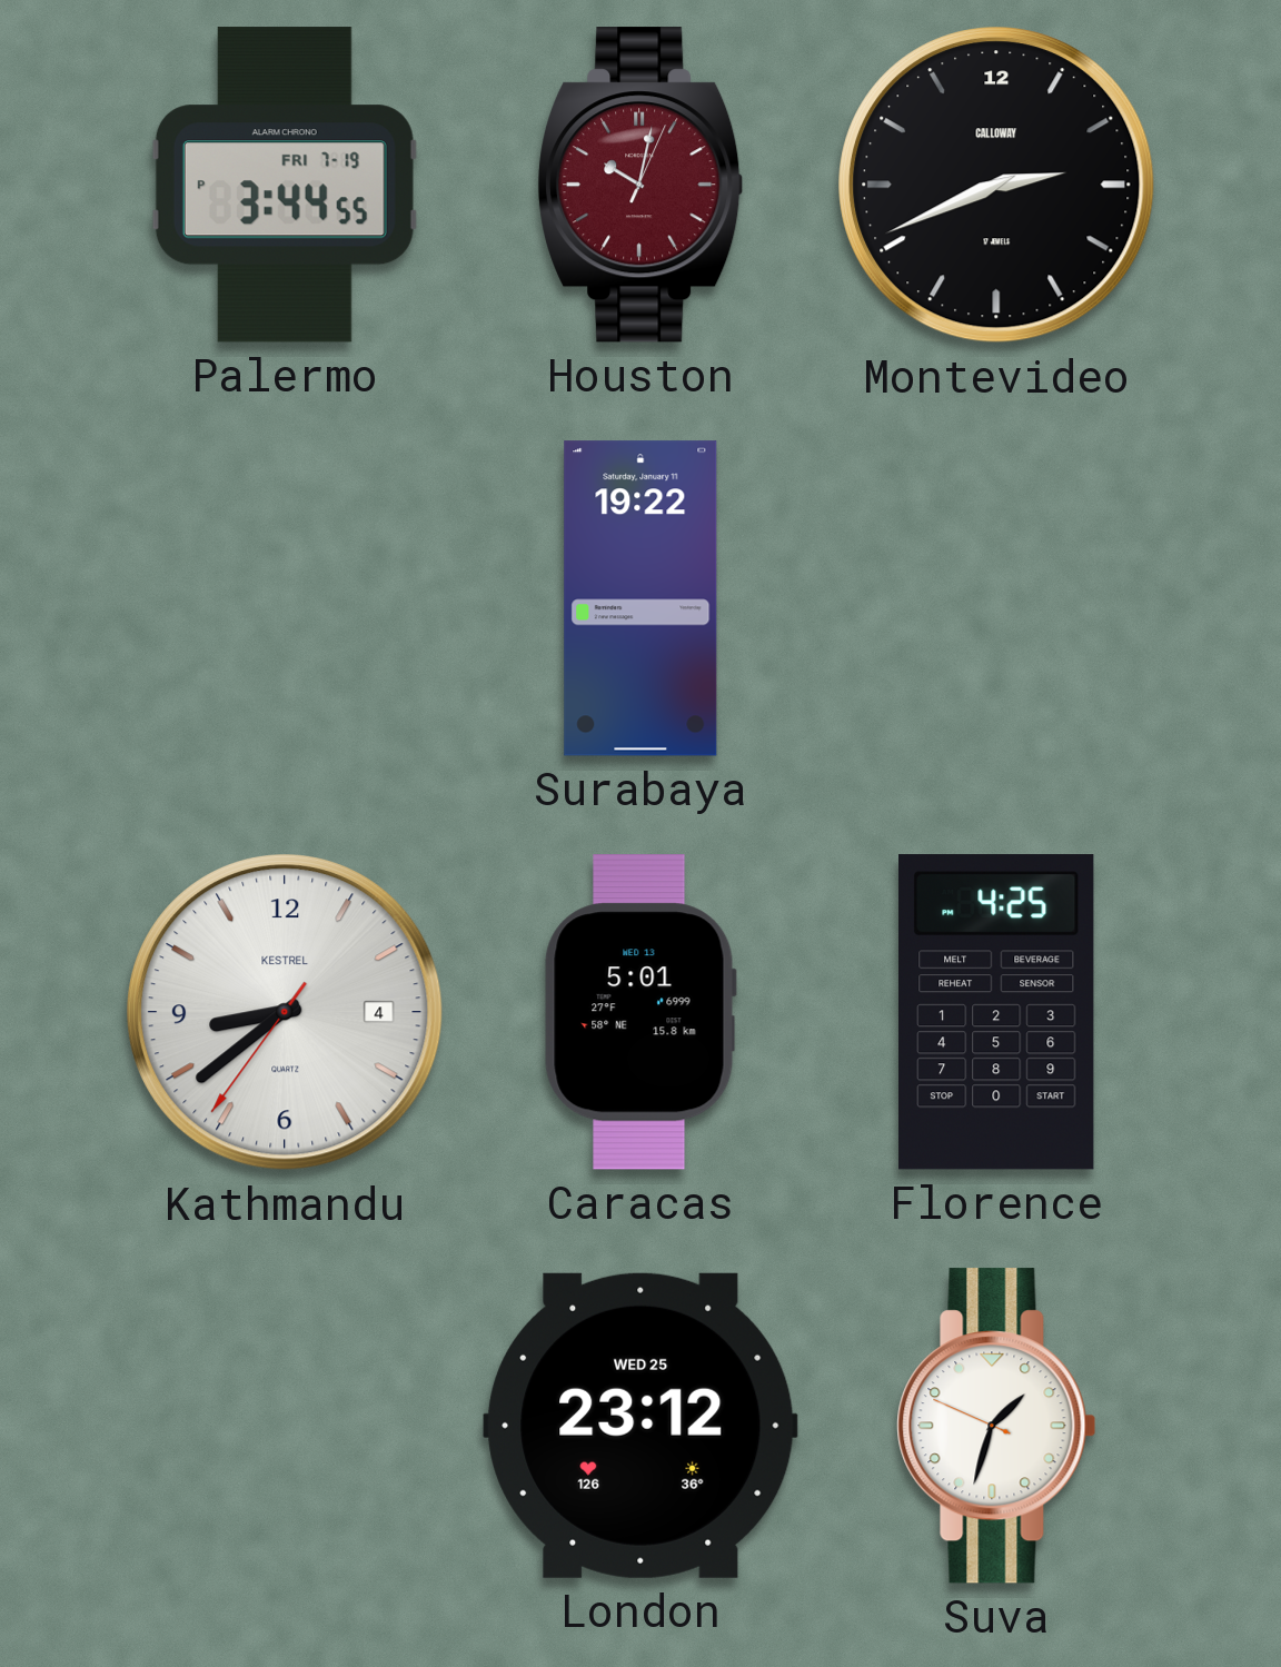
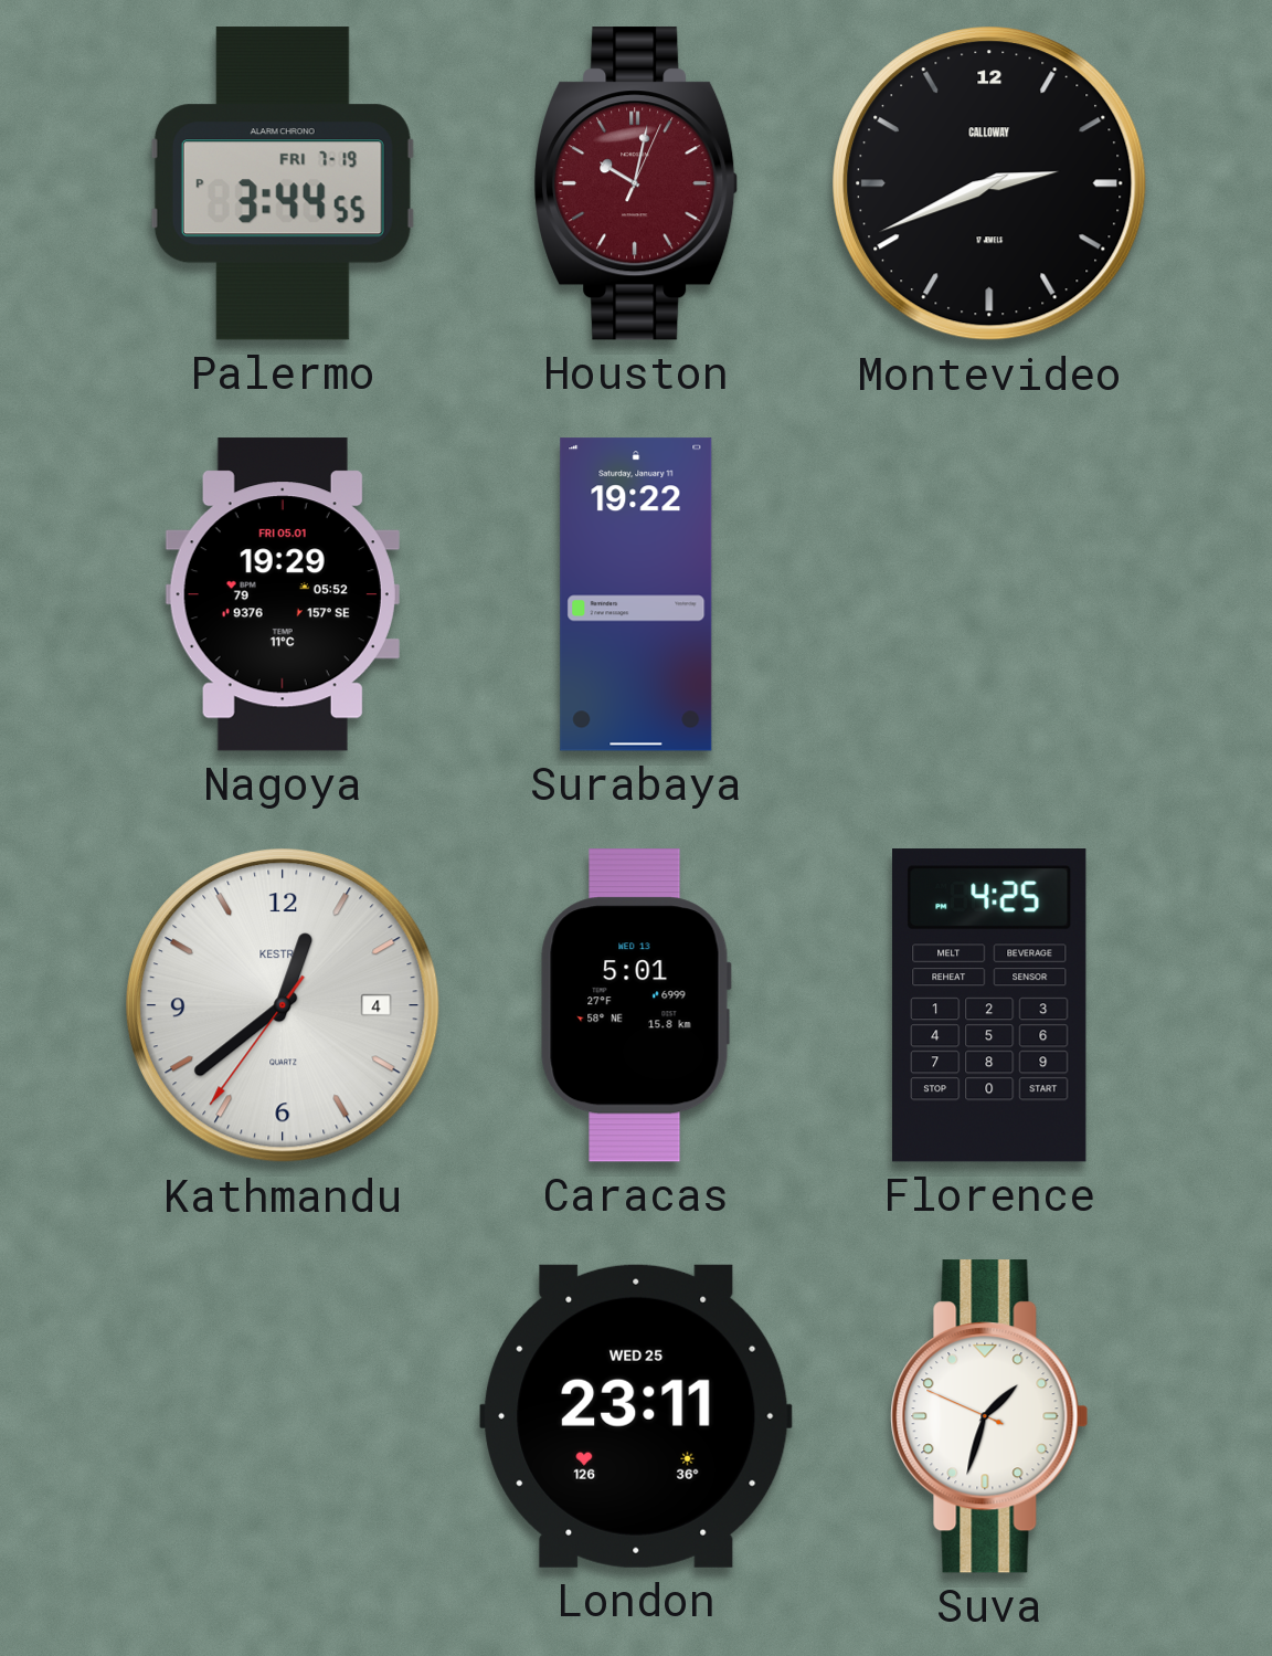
Nagoya: none -> 19:29
Kathmandu: 8:38 -> 12:38
London: 23:12 -> 23:11
